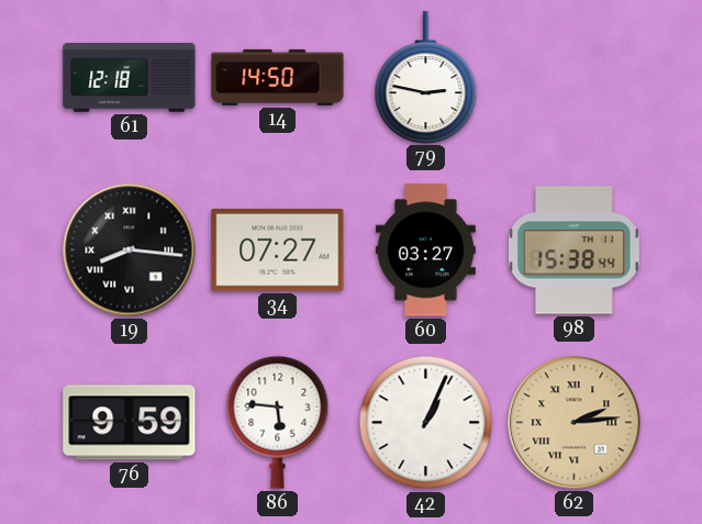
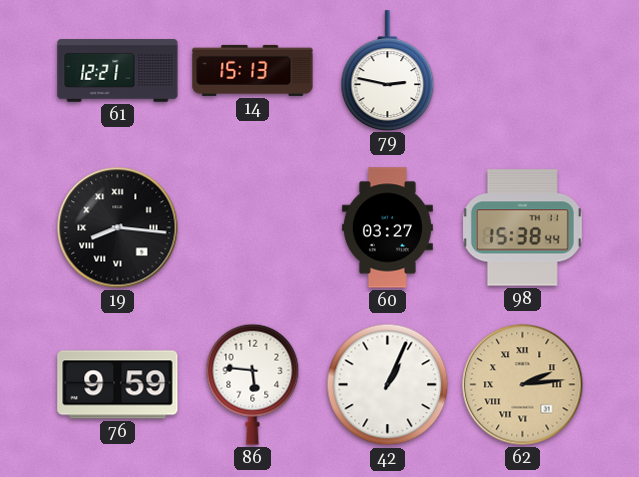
61: 12:18 -> 12:21
14: 14:50 -> 15:13
34: 07:27 -> none
